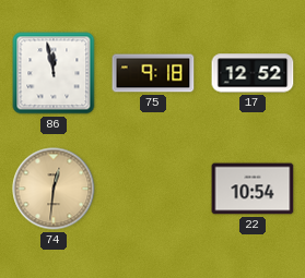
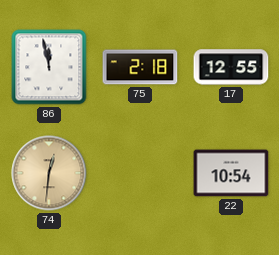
75: 9:18 -> 2:18
17: 12:52 -> 12:55
